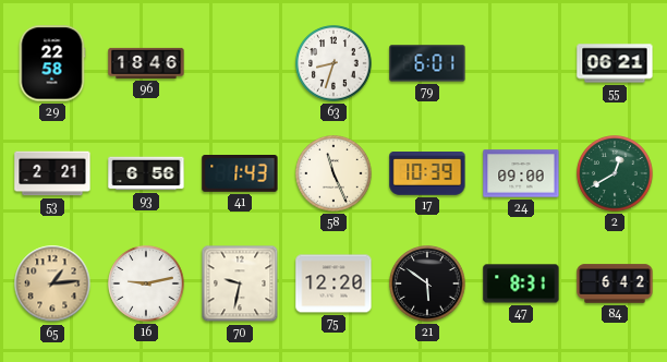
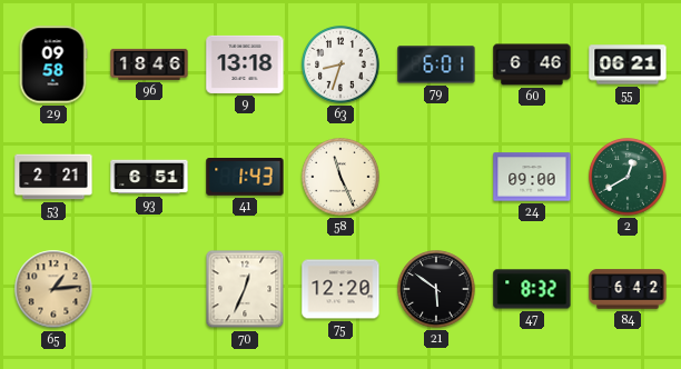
29: 22:58 -> 09:58
9: none -> 13:18
60: none -> 6:46
93: 6:56 -> 6:51
17: 10:39 -> none
16: 9:13 -> none
70: 9:32 -> 12:34
47: 8:31 -> 8:32
